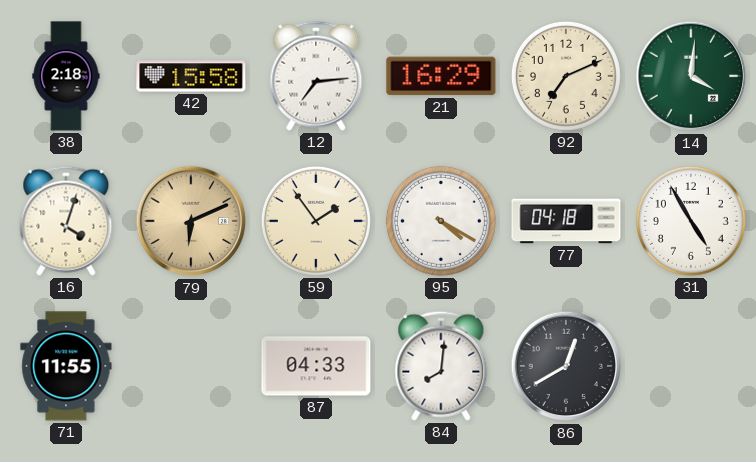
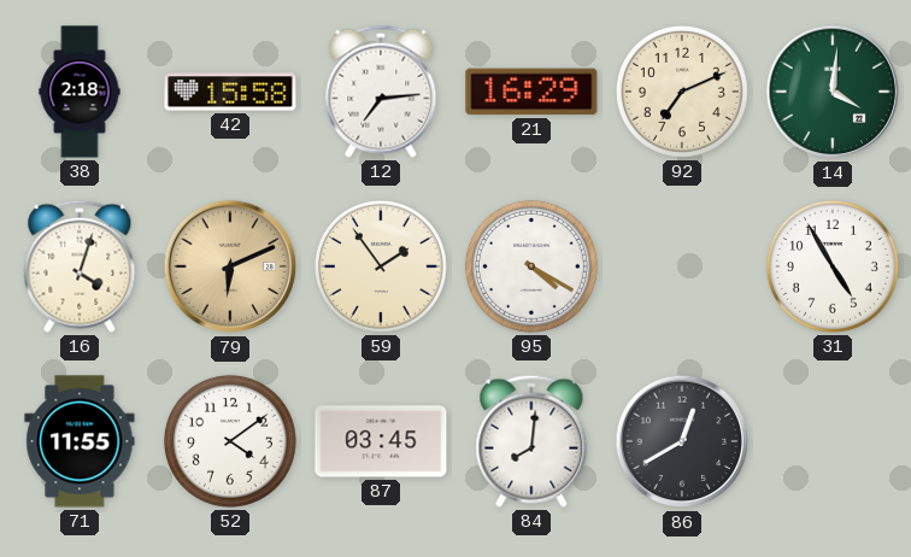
77: 04:18 -> none
52: none -> 4:09
87: 04:33 -> 03:45
